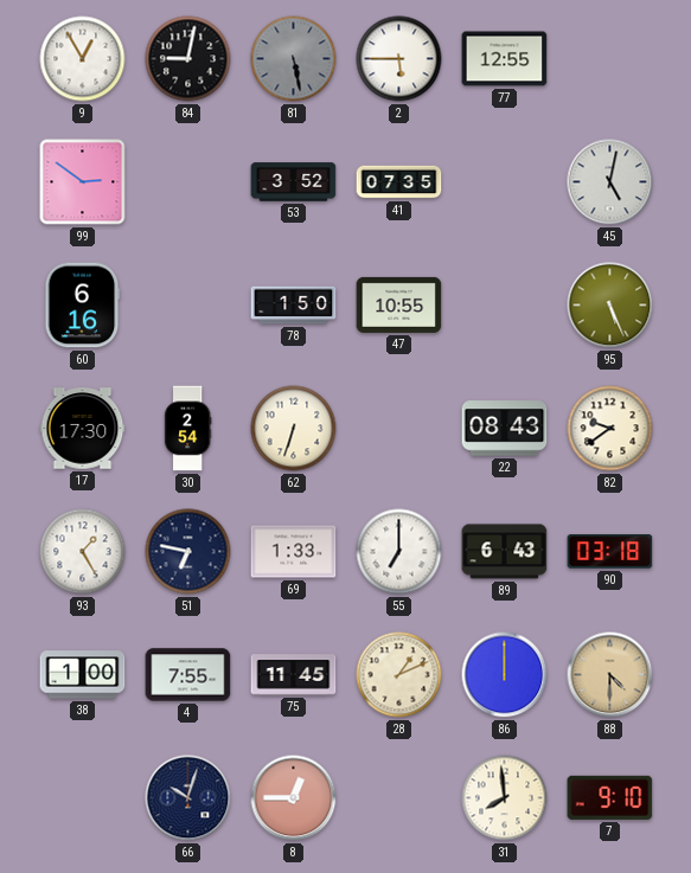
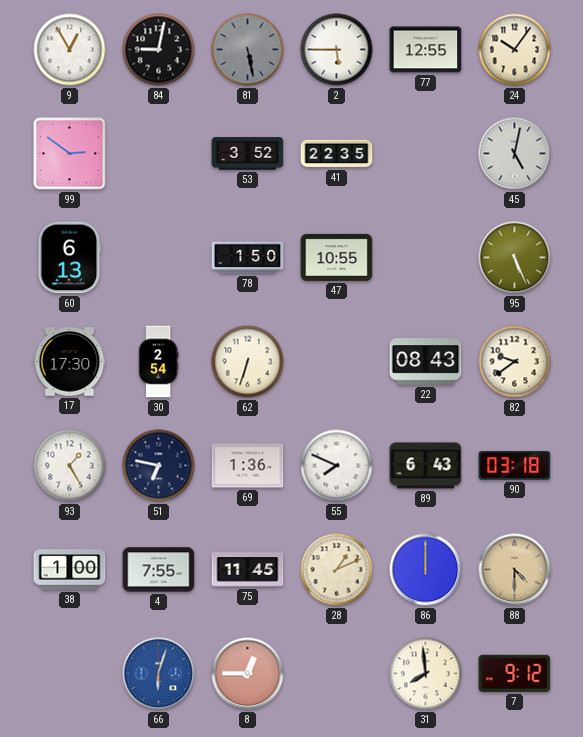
24: none -> 10:06
41: 07:35 -> 22:35
60: 6:16 -> 6:13
69: 1:33 -> 1:36
55: 7:00 -> 7:49
66: 10:03 -> 6:03
66 dial: navy -> blue
7: 9:10 -> 9:12
